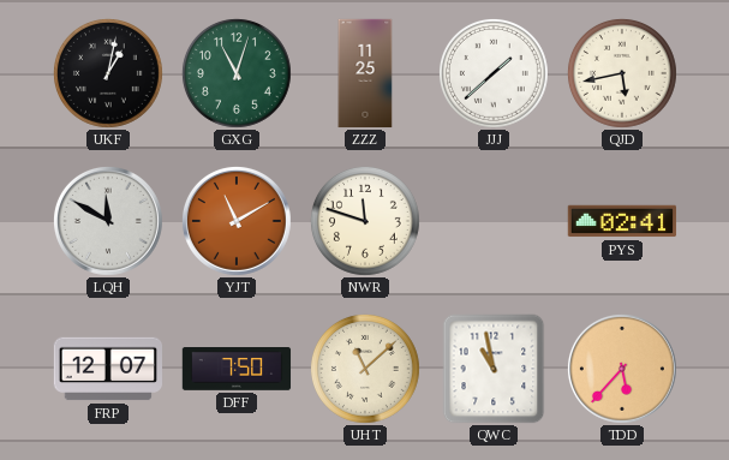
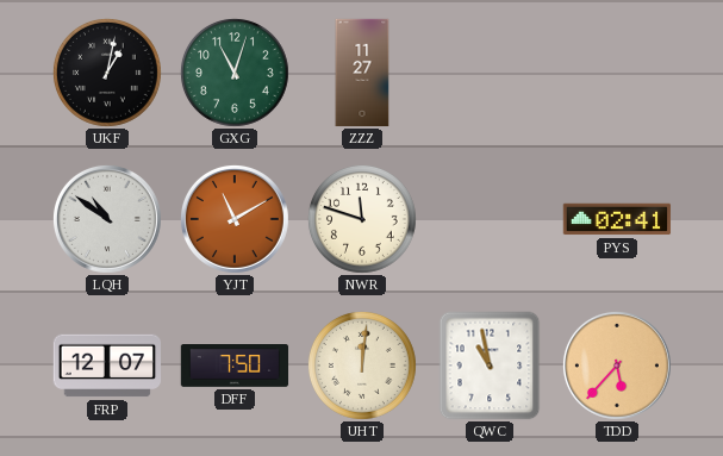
ZZZ: 11:25 -> 11:27
JJJ: 1:38 -> none
QJD: 5:43 -> none
LQH: 11:50 -> 10:51
UHT: 11:08 -> 12:01
